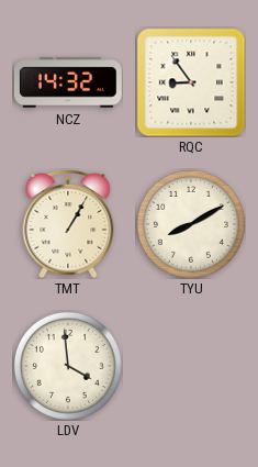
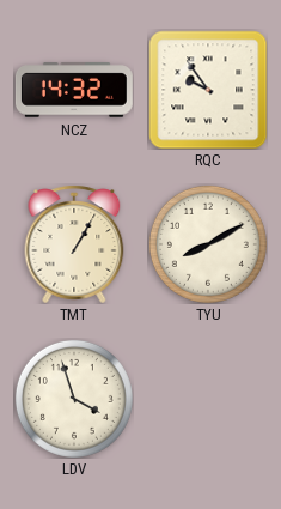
RQC: 8:54 -> 9:54
LDV: 3:59 -> 3:57
